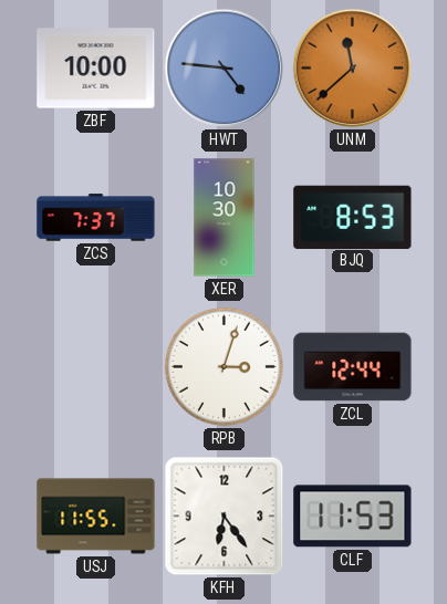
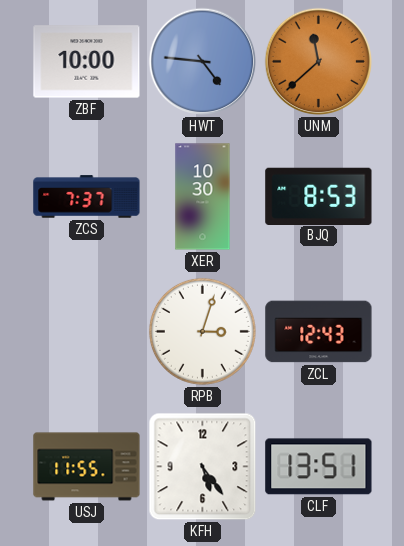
ZCL: 12:44 -> 12:43
KFH: 6:24 -> 5:24
CLF: 11:53 -> 13:51
